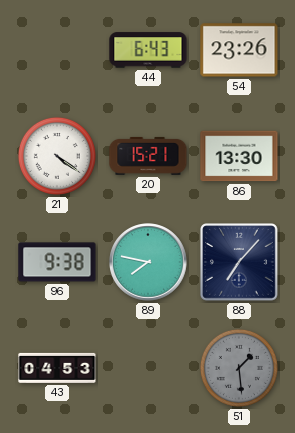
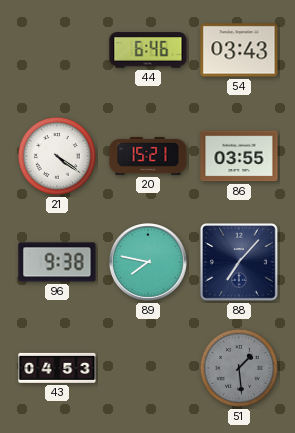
44: 6:43 -> 6:46
54: 23:26 -> 03:43
86: 13:30 -> 03:55
